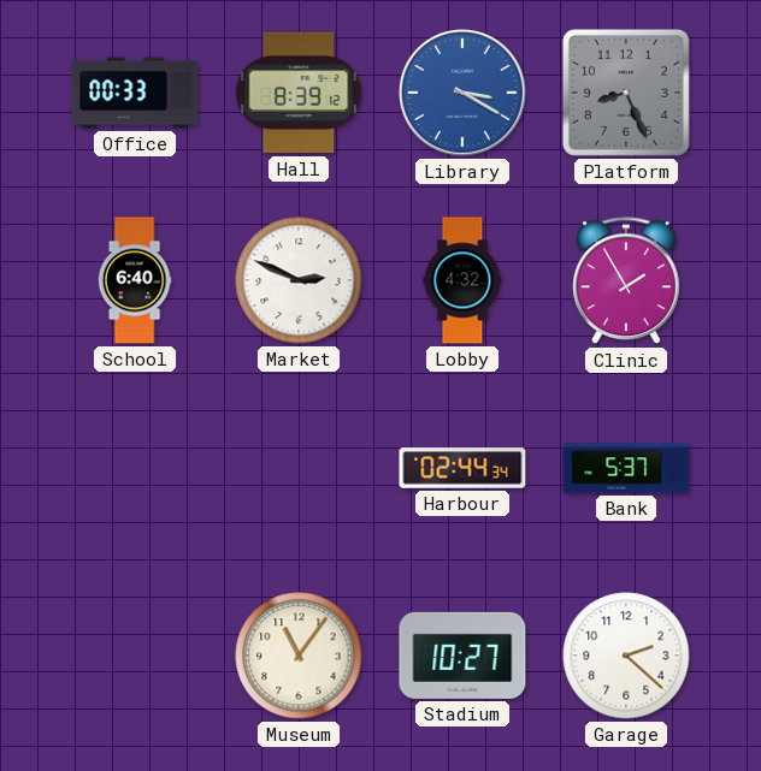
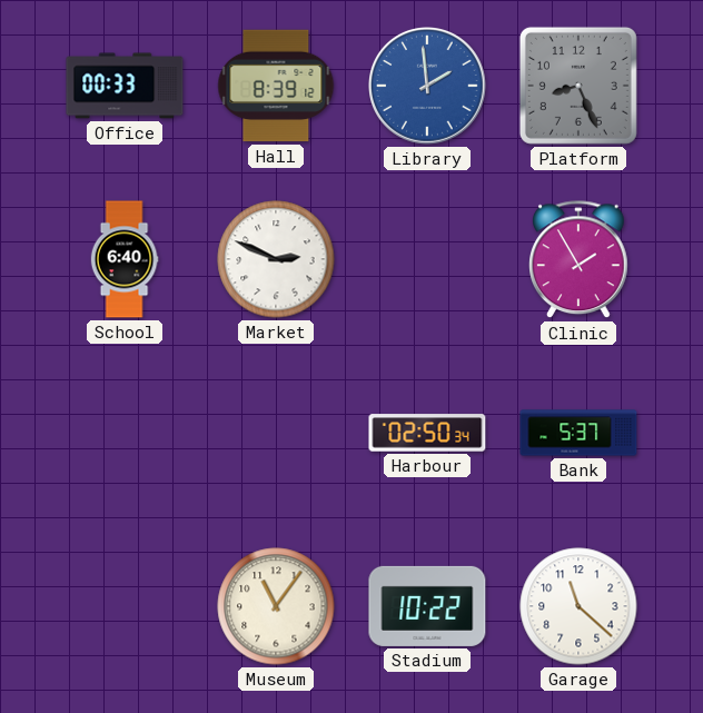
Library: 3:20 -> 1:59
Lobby: 4:32 -> none
Harbour: 02:44 -> 02:50
Stadium: 10:27 -> 10:22
Garage: 2:22 -> 11:22
